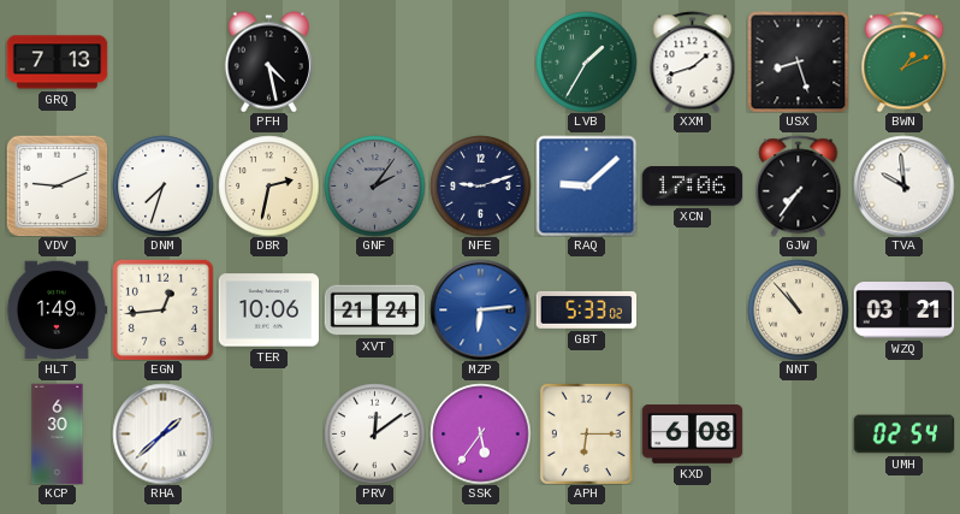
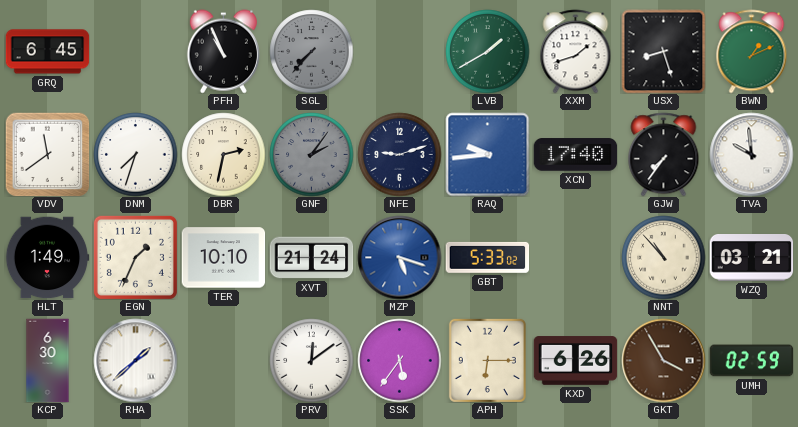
GRQ: 7:13 -> 6:45
PFH: 4:28 -> 10:56
SGL: none -> 7:37
LVB: 1:35 -> 1:40
VDV: 9:11 -> 11:39
RAQ: 9:08 -> 9:44
XCN: 17:06 -> 17:40
EGN: 12:44 -> 1:34
TER: 10:06 -> 10:10
MZP: 6:14 -> 5:18
KXD: 6:08 -> 6:26
GKT: none -> 3:55
UMH: 02:54 -> 02:59
